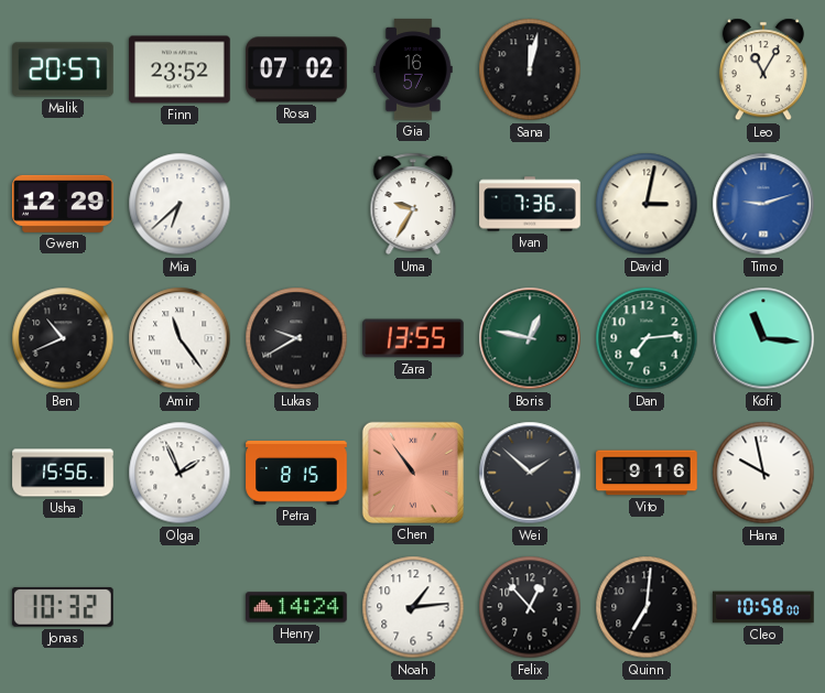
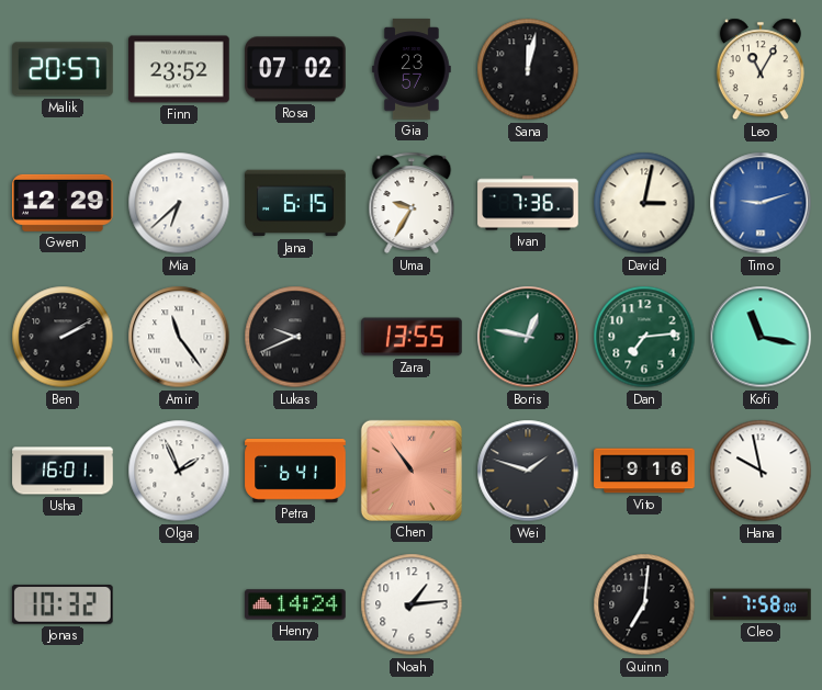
Gia: 16:57 -> 23:57
Jana: none -> 6:15
Ben: 10:41 -> 2:10
Lukas: 9:40 -> 9:41
Kofi: 11:16 -> 11:17
Usha: 15:56 -> 16:01
Petra: 8:15 -> 6:41
Wei: 1:52 -> 1:48
Felix: 12:53 -> none
Cleo: 10:58 -> 7:58
